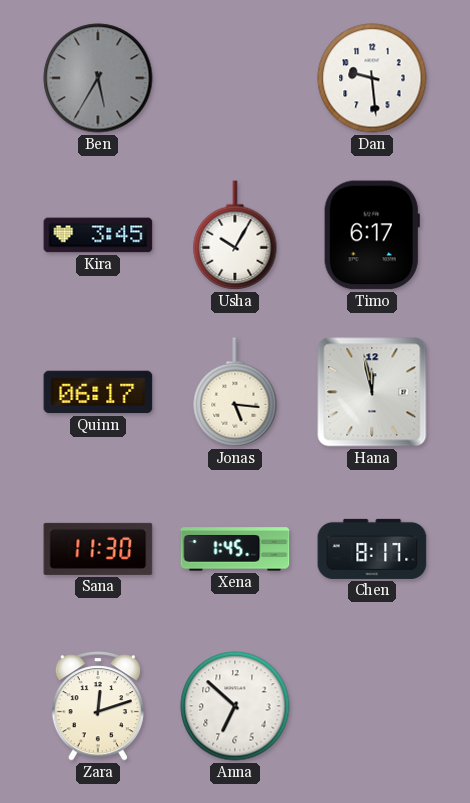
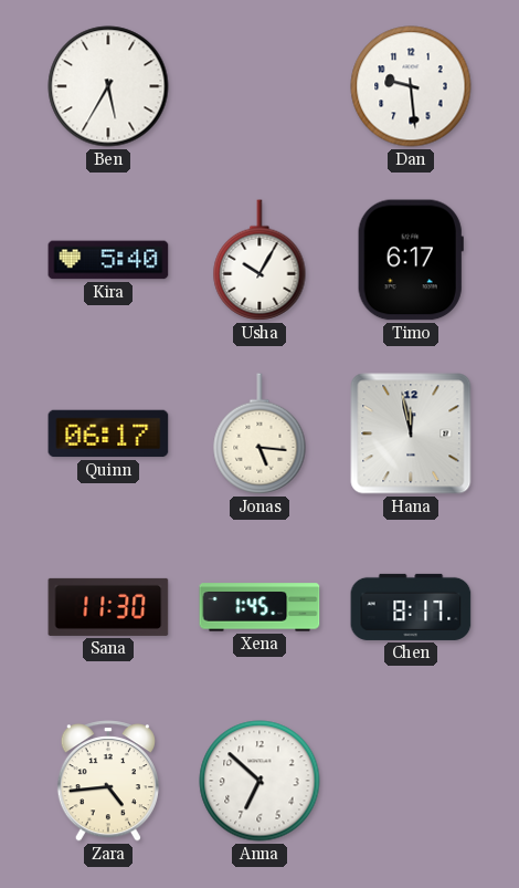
Ben dial: grey -> white
Kira: 3:45 -> 5:40
Zara: 12:12 -> 4:44
